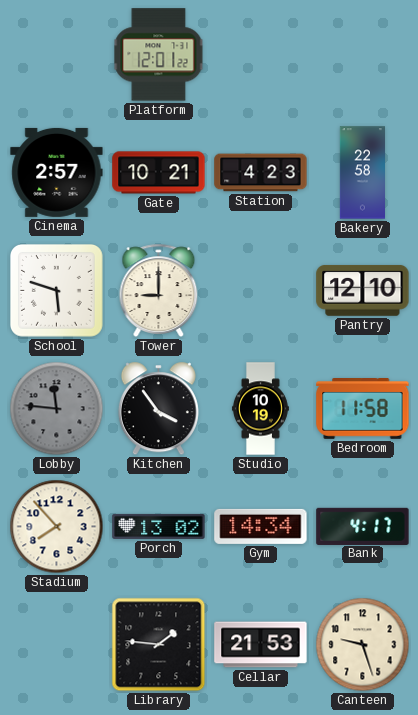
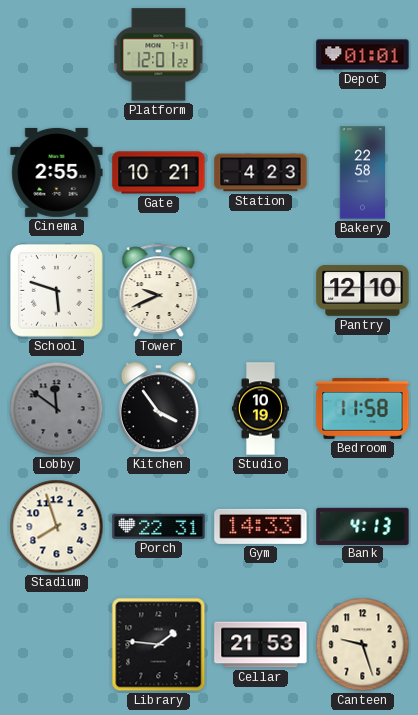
Depot: none -> 01:01
Cinema: 2:57 -> 2:55
Tower: 9:00 -> 9:41
Lobby: 11:46 -> 11:51
Stadium: 7:53 -> 7:57
Porch: 13:02 -> 22:31
Gym: 14:34 -> 14:33
Bank: 4:17 -> 4:13
